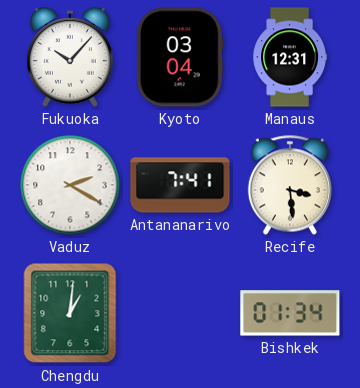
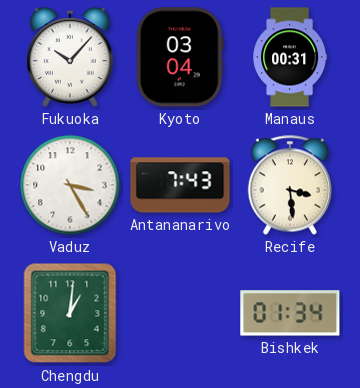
Manaus: 12:31 -> 00:31
Vaduz: 2:20 -> 3:25
Antananarivo: 7:41 -> 7:43
